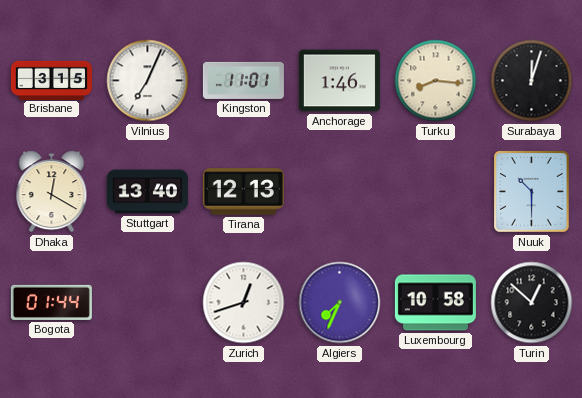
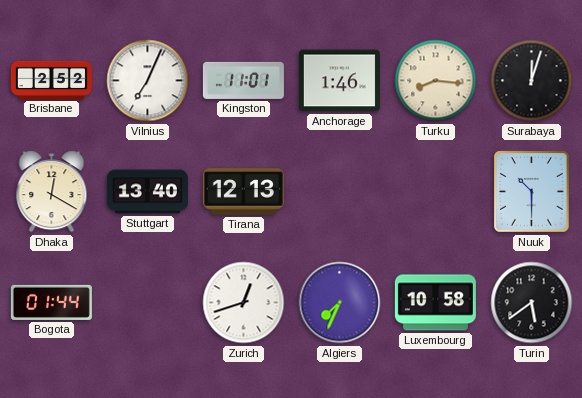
Brisbane: 3:15 -> 2:52
Turin: 12:52 -> 5:39
